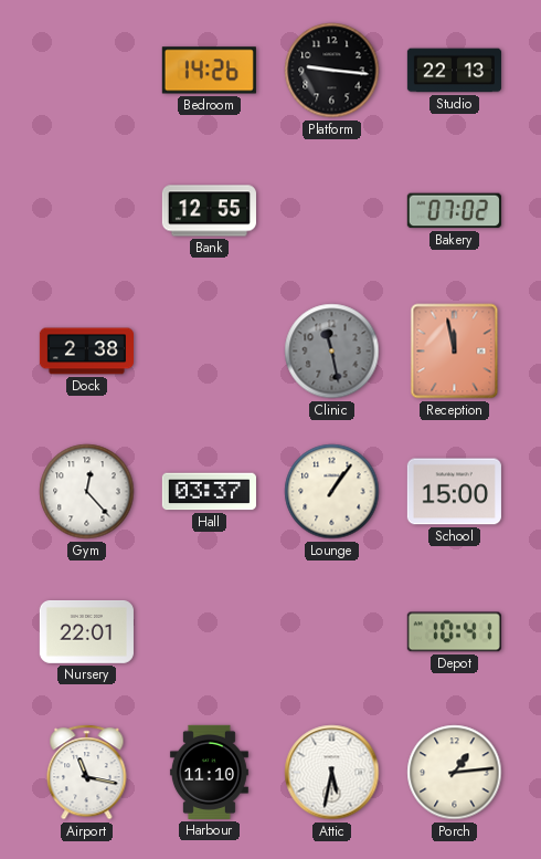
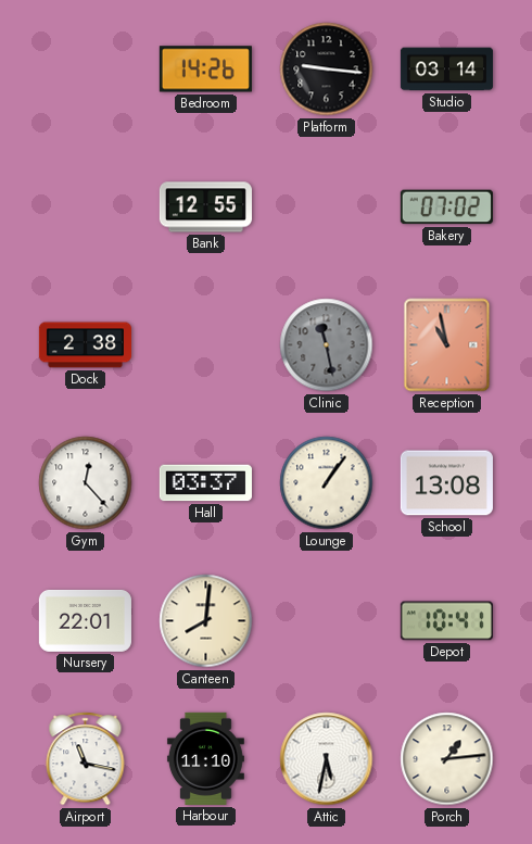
Studio: 22:13 -> 03:14
Reception: 11:58 -> 10:58
School: 15:00 -> 13:08
Canteen: none -> 8:01
